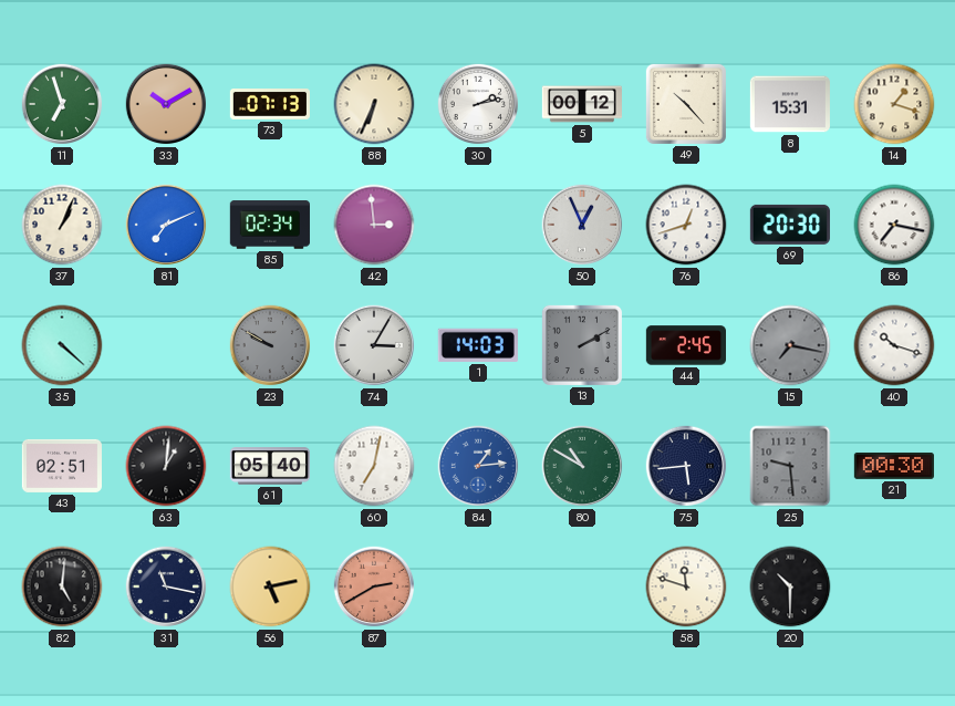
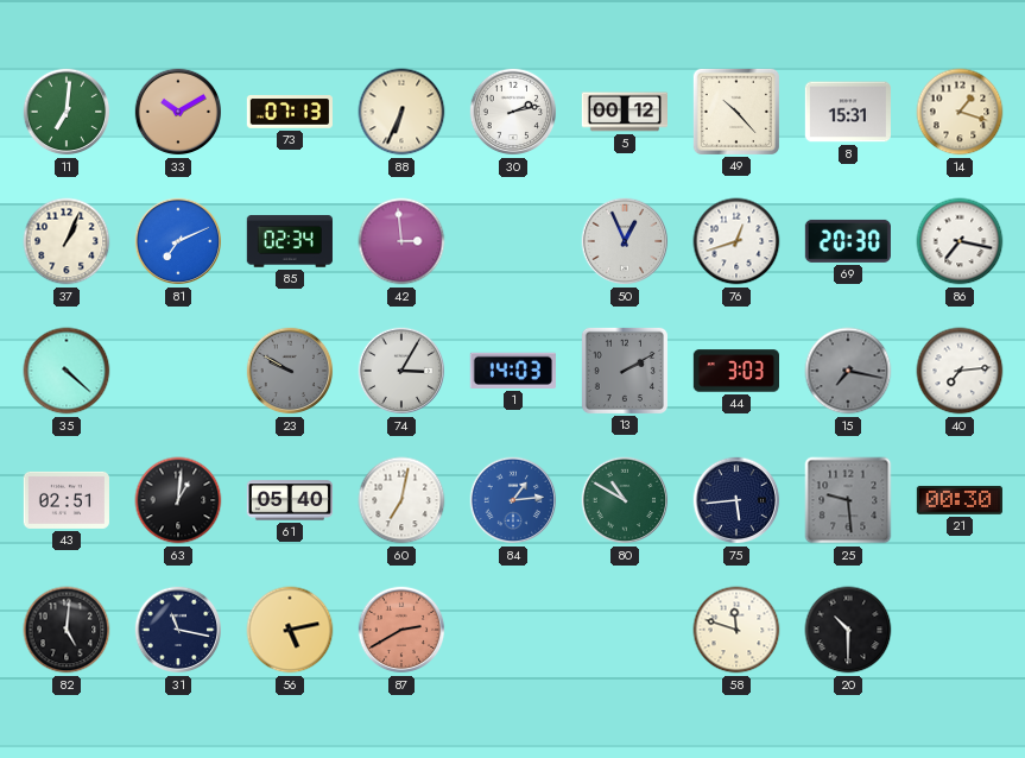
11: 6:57 -> 7:01
44: 2:45 -> 3:03
40: 10:18 -> 7:14
